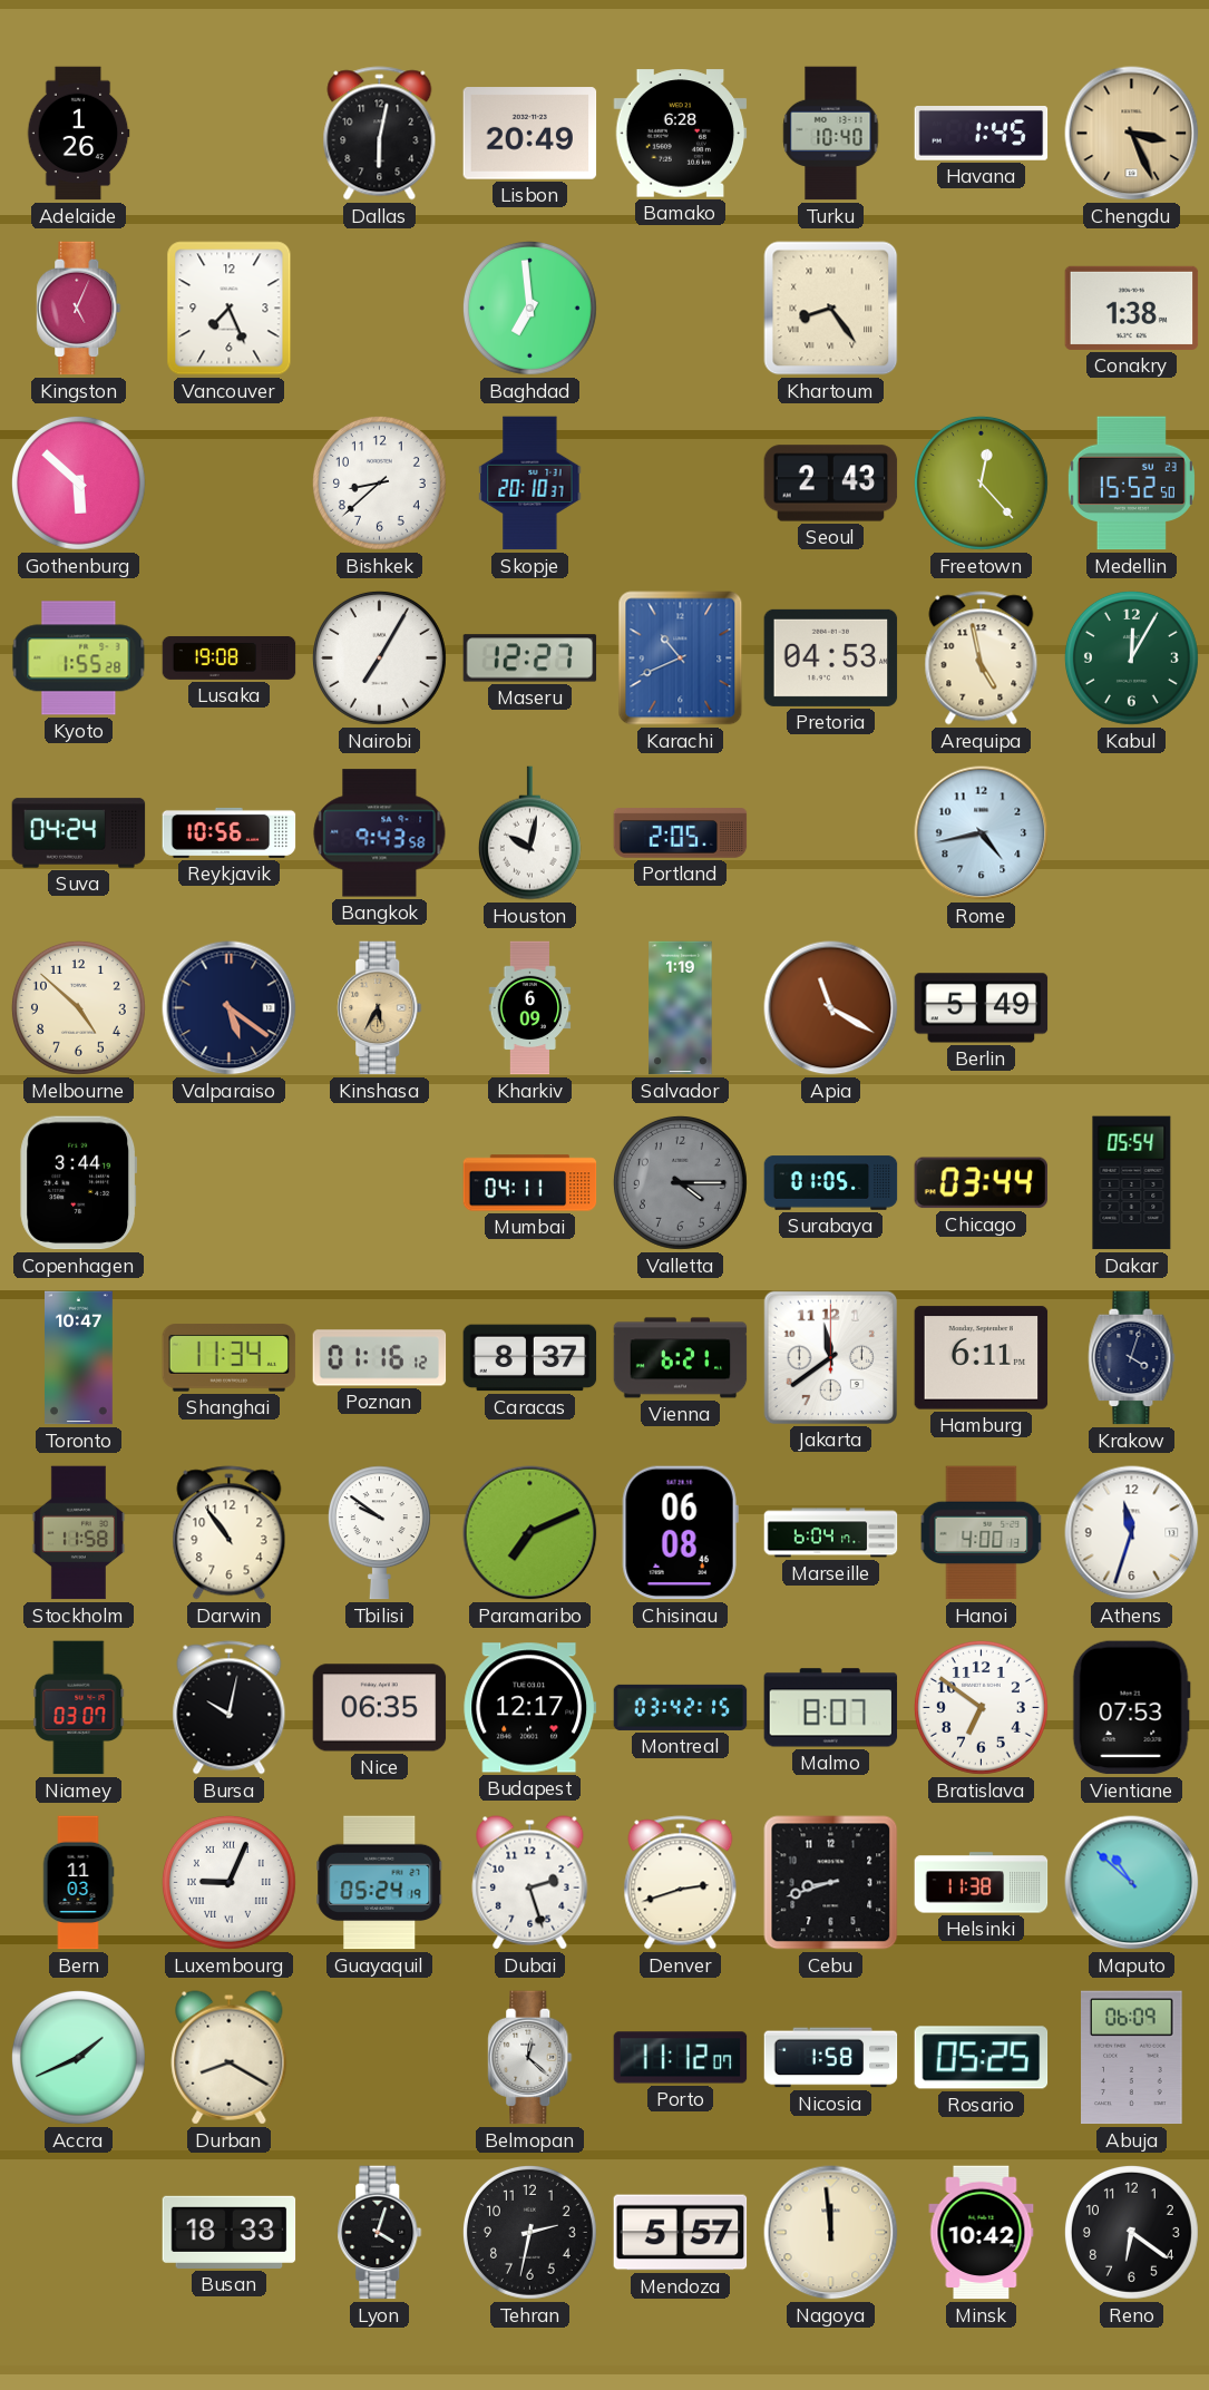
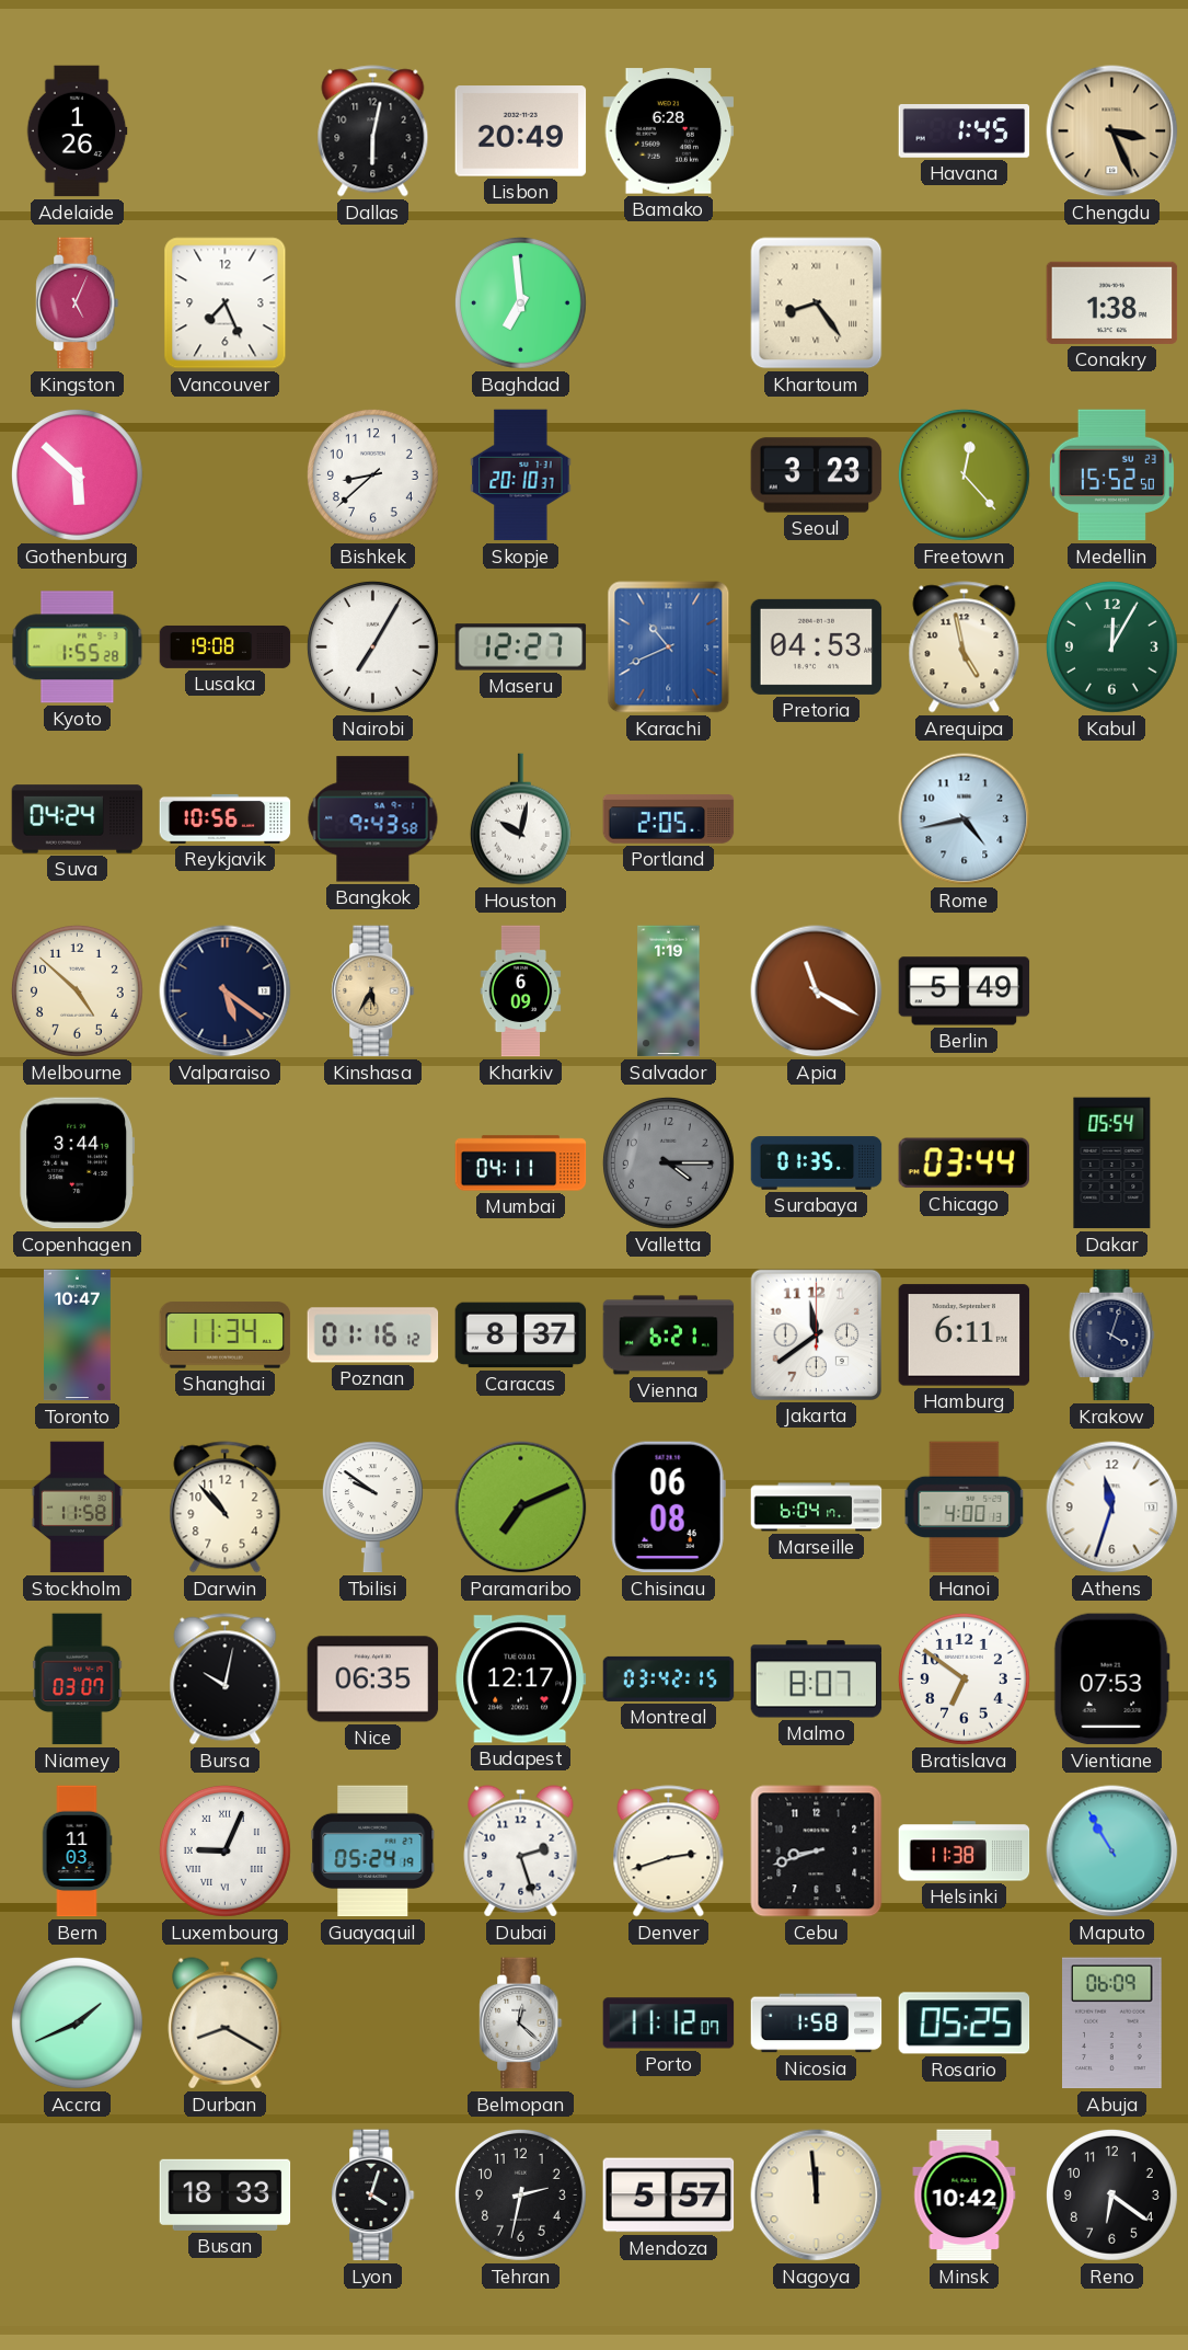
Turku: 10:40 -> none
Seoul: 2:43 -> 3:23
Surabaya: 01:05 -> 01:35
Darwin: 10:54 -> 10:53
Maputo: 10:52 -> 10:55
